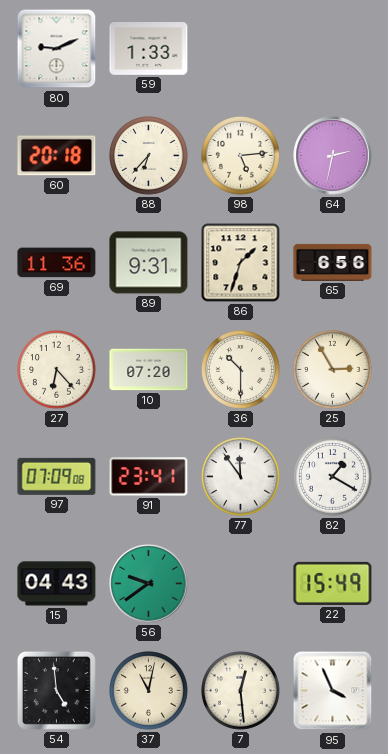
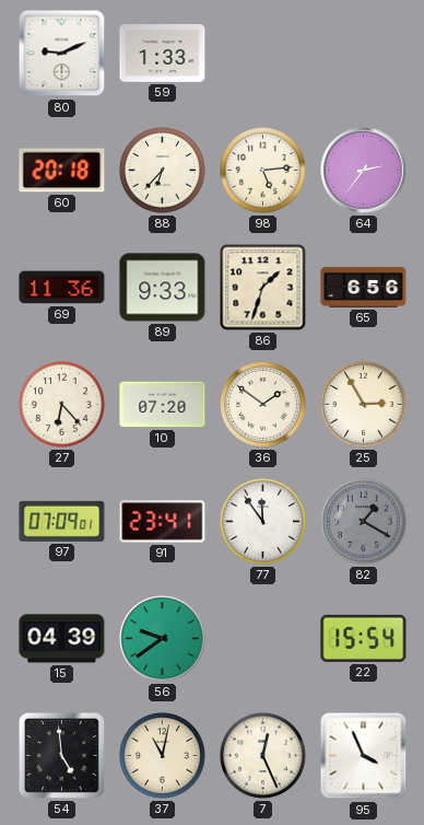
64: 2:32 -> 2:36
89: 9:31 -> 9:33
36: 10:30 -> 1:51
97: 07:09:08 -> 07:09:01
82 dial: white -> grey
15: 04:43 -> 04:39
22: 15:49 -> 15:54
7: 12:29 -> 12:26
